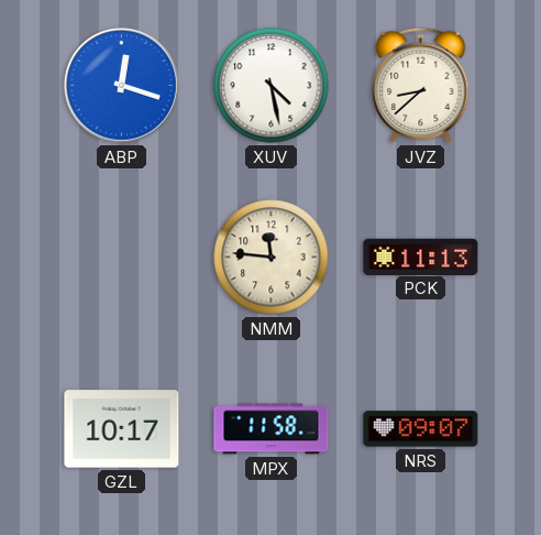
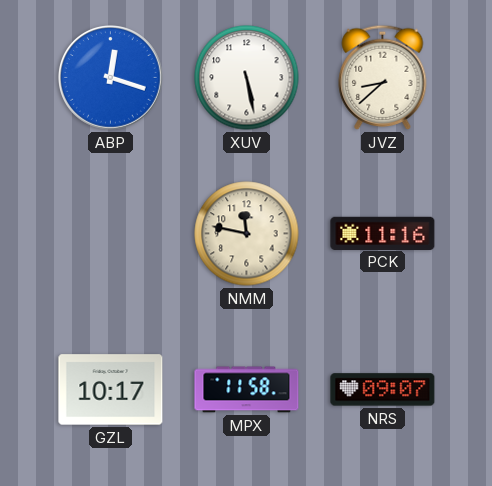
XUV: 4:28 -> 5:28
NMM: 11:46 -> 11:47
PCK: 11:13 -> 11:16
